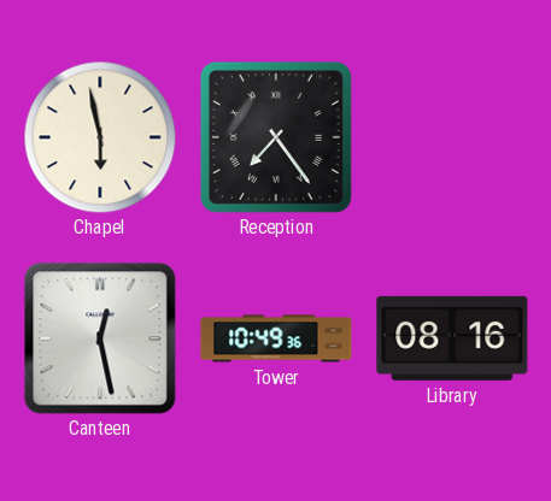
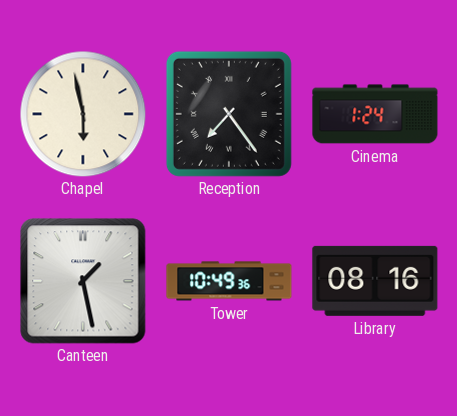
Cinema: none -> 1:24
Canteen: 12:28 -> 1:28
